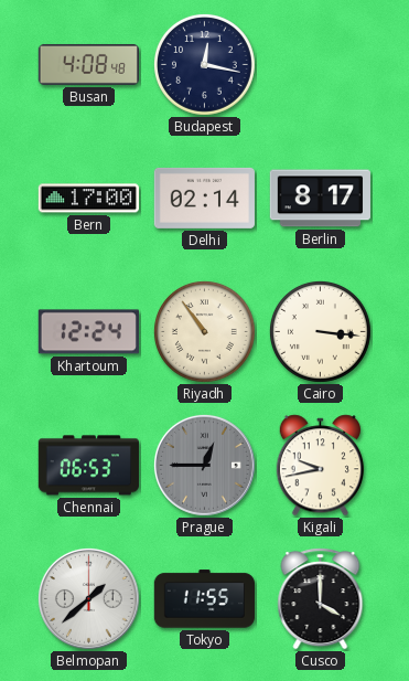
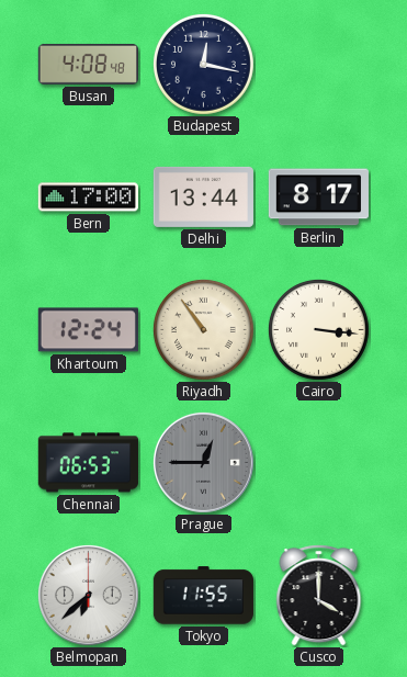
Delhi: 02:14 -> 13:44
Kigali: 9:43 -> none
Belmopan: 1:38 -> 6:38
